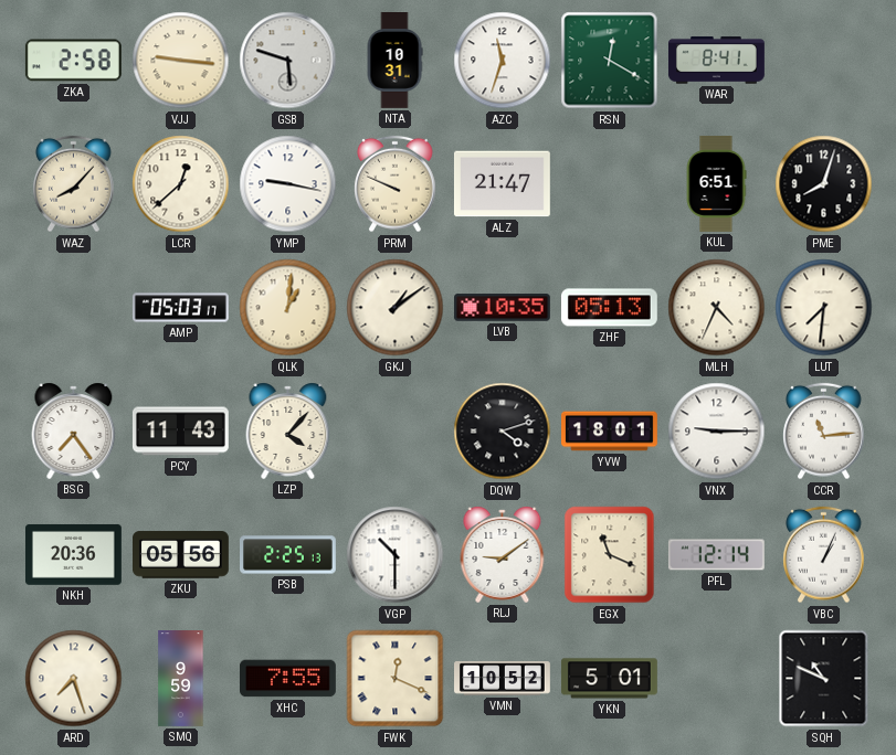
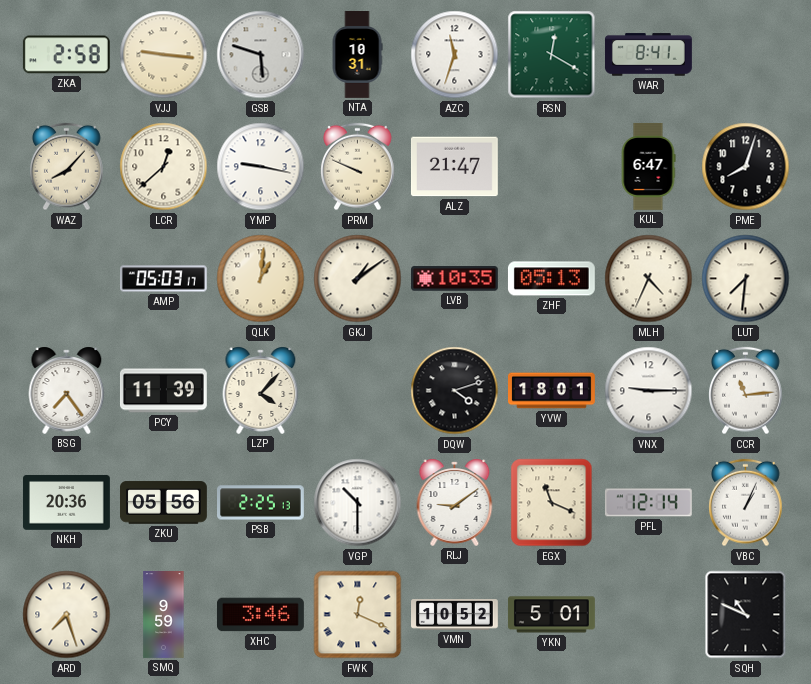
KUL: 6:51 -> 6:47
PCY: 11:43 -> 11:39
XHC: 7:55 -> 3:46
